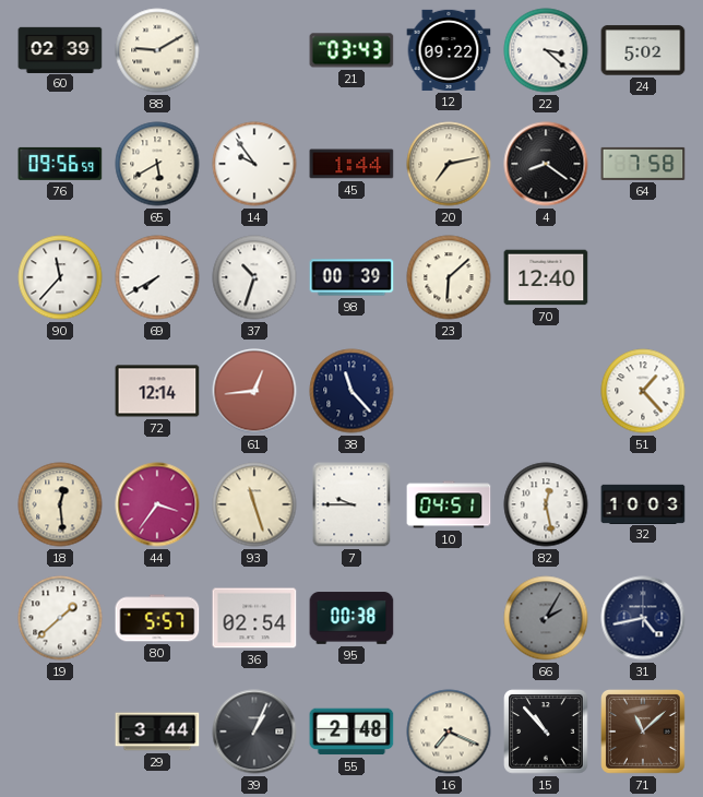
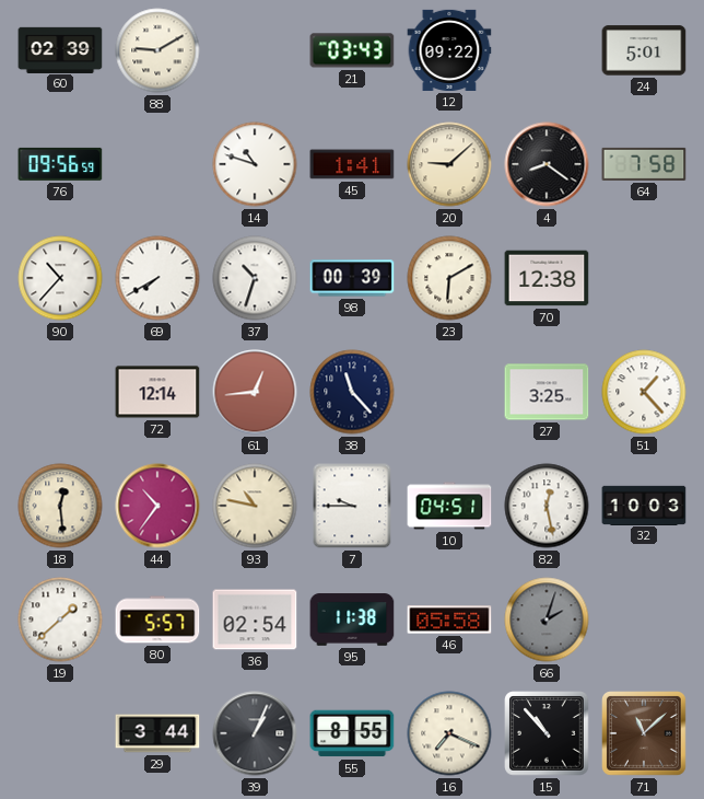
22: 3:22 -> none
24: 5:02 -> 5:01
65: 5:40 -> none
14: 9:54 -> 10:48
45: 1:44 -> 1:41
20: 7:13 -> 9:08
90: 11:37 -> 10:37
23: 6:08 -> 6:10
70: 12:40 -> 12:38
27: none -> 3:25
44: 3:36 -> 10:36
93: 11:27 -> 10:47
95: 00:38 -> 11:38
46: none -> 05:58
66: 2:05 -> 2:03
31: 4:43 -> none
55: 2:48 -> 8:55
